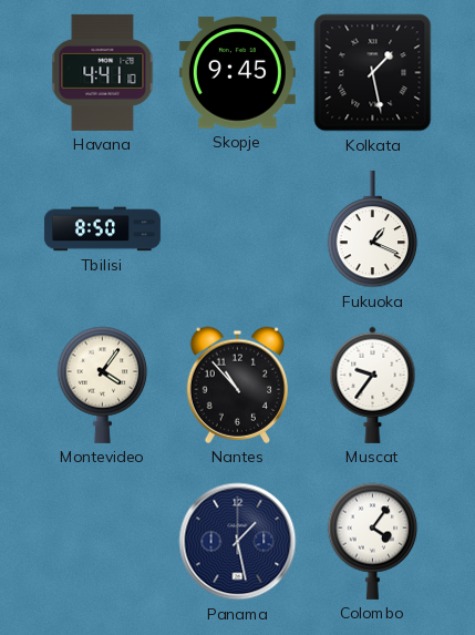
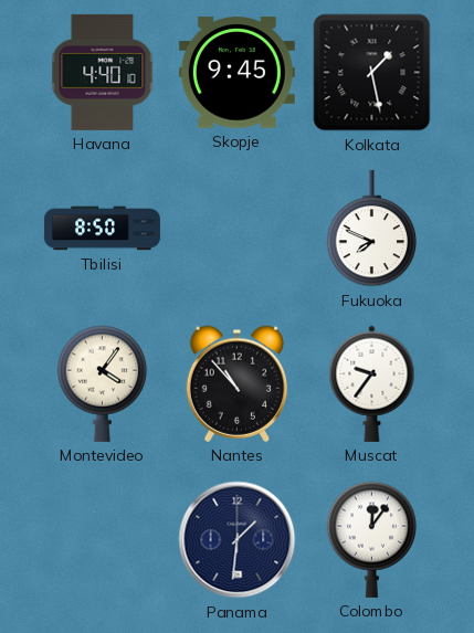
Havana: 4:41 -> 4:40
Fukuoka: 1:19 -> 7:49
Panama: 1:28 -> 1:31
Colombo: 4:06 -> 12:06
